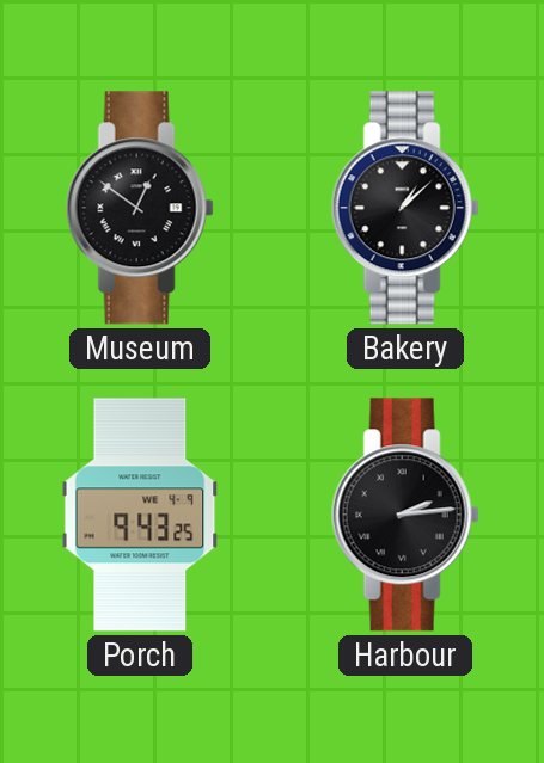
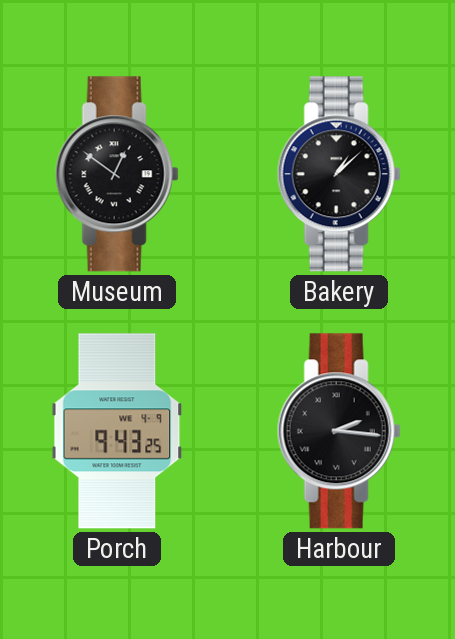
Harbour: 2:14 -> 2:16
